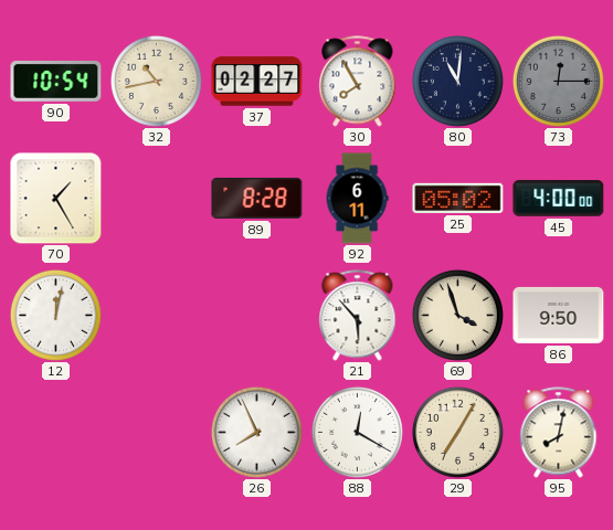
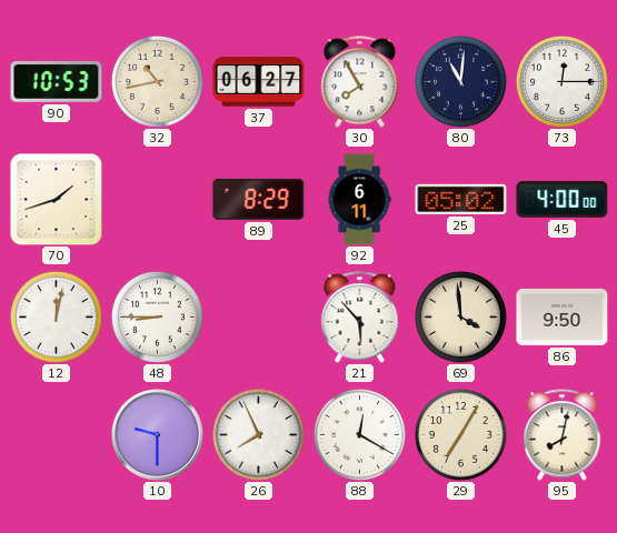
90: 10:54 -> 10:53
37: 02:27 -> 06:27
73 dial: grey -> white
70: 1:25 -> 1:42
89: 8:28 -> 8:29
48: none -> 8:45
69: 3:57 -> 3:59
10: none -> 9:30
